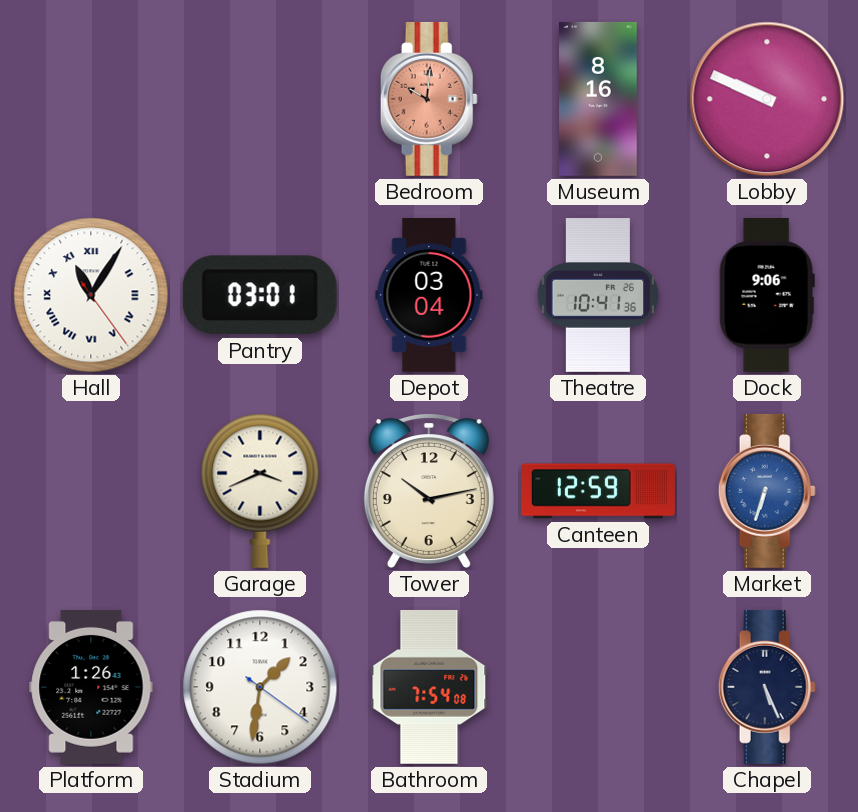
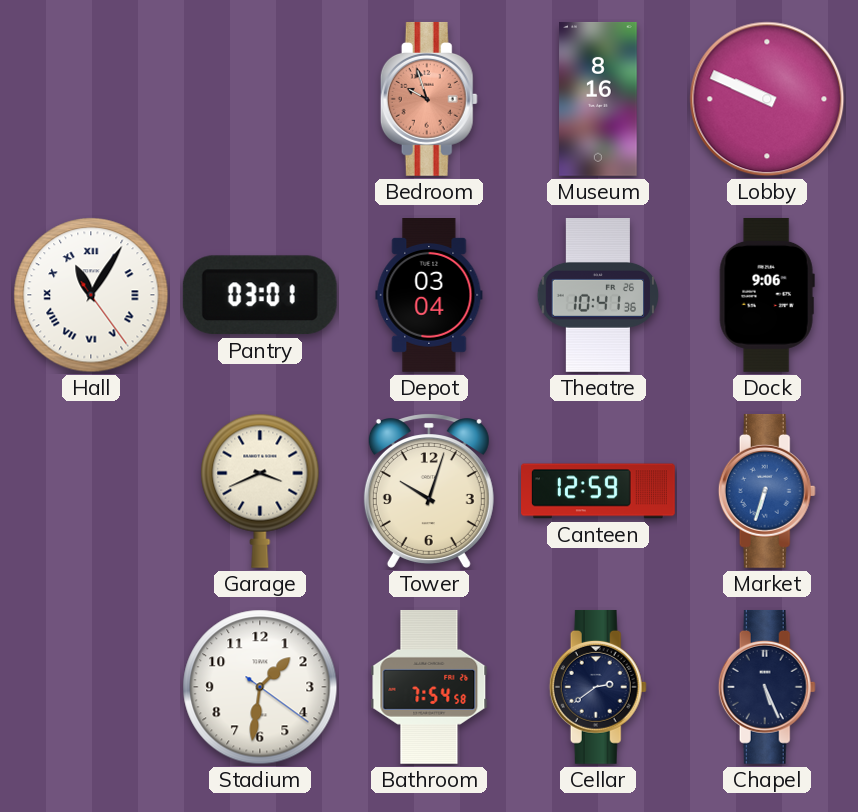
Bedroom: 10:01 -> 9:57
Tower: 10:13 -> 10:03
Platform: 1:26 -> none
Bathroom: 7:54:08 -> 7:54:58
Cellar: none -> 2:39
